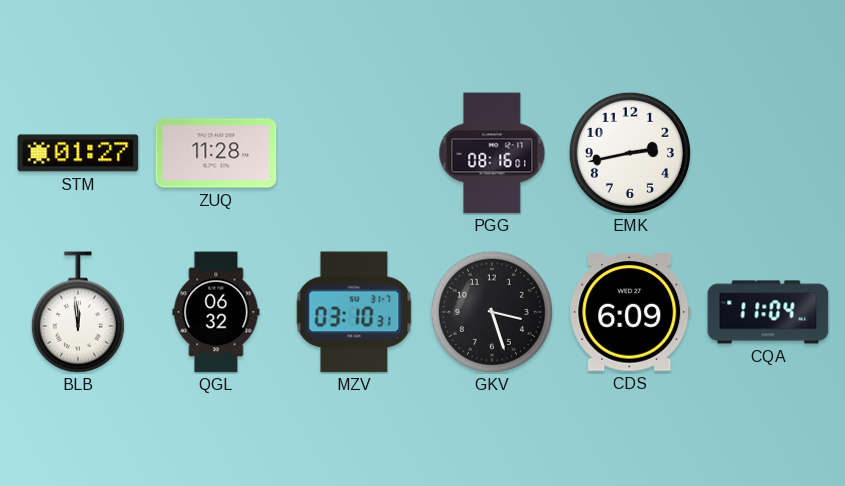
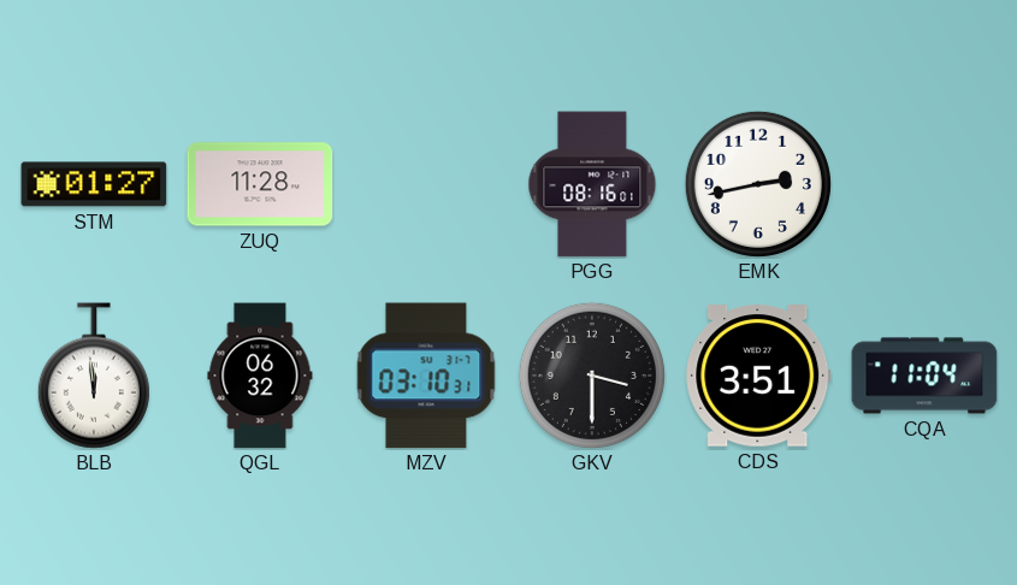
GKV: 3:27 -> 3:30
CDS: 6:09 -> 3:51
